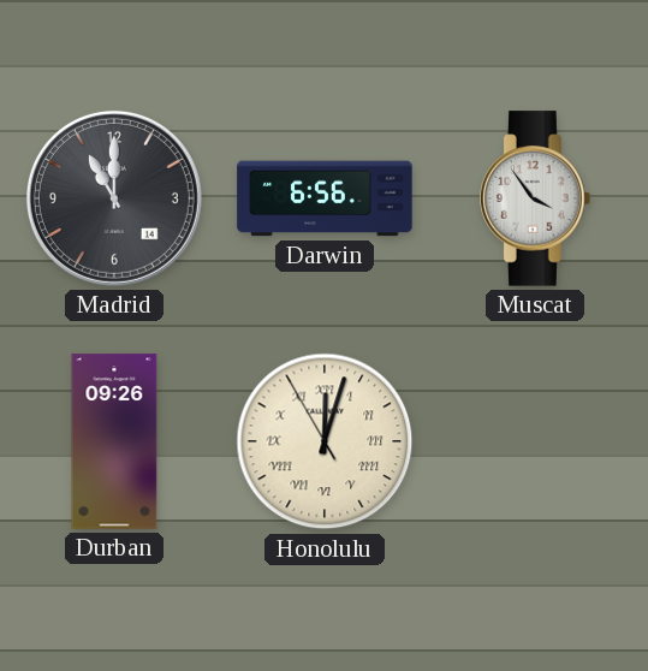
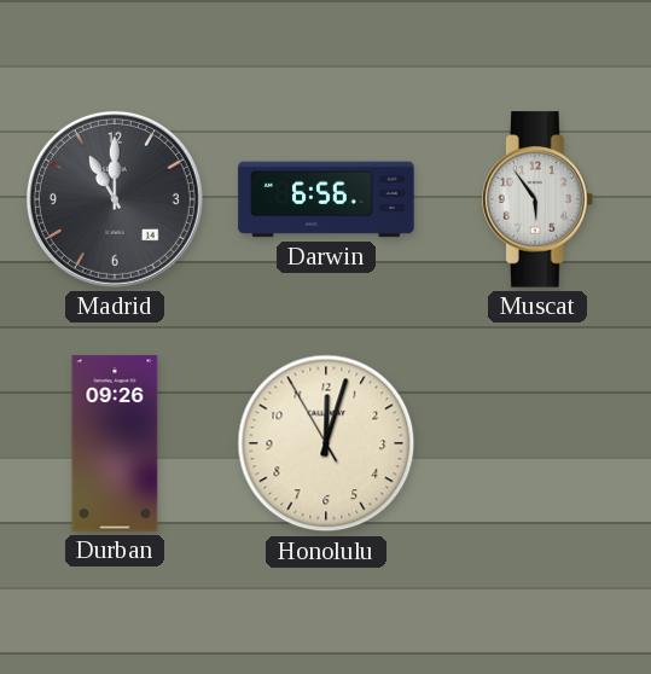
Muscat: 3:54 -> 5:54
Honolulu numerals: Roman -> Arabic
